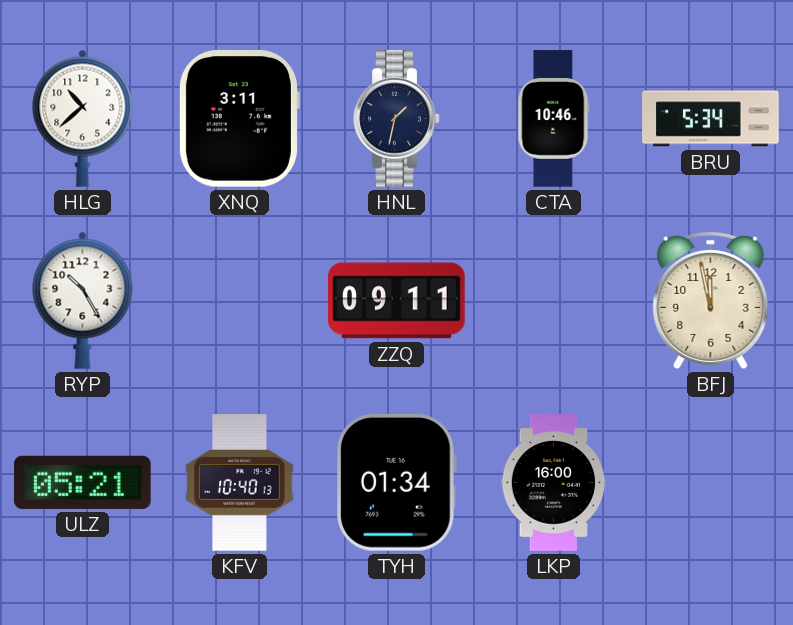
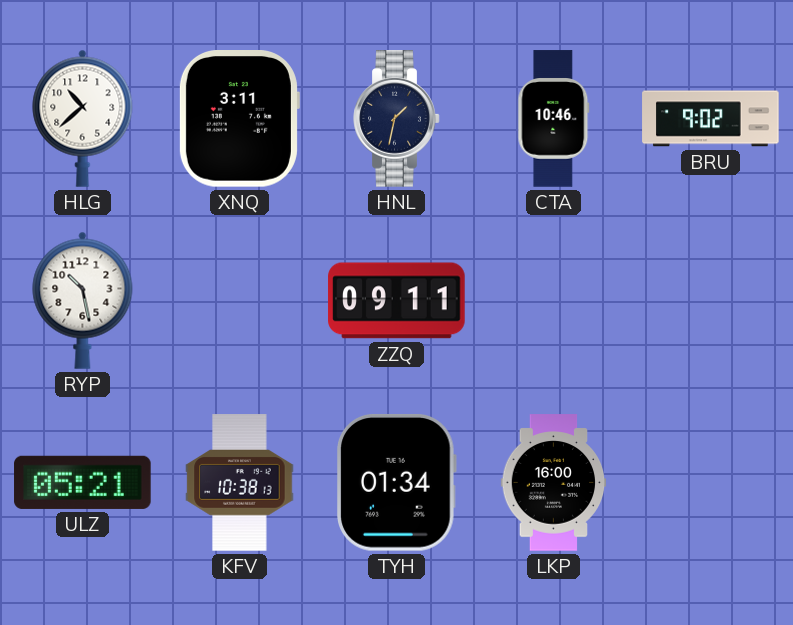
BRU: 5:34 -> 9:02
RYP: 10:25 -> 10:28
BFJ: 11:58 -> none
KFV: 10:40 -> 10:38
